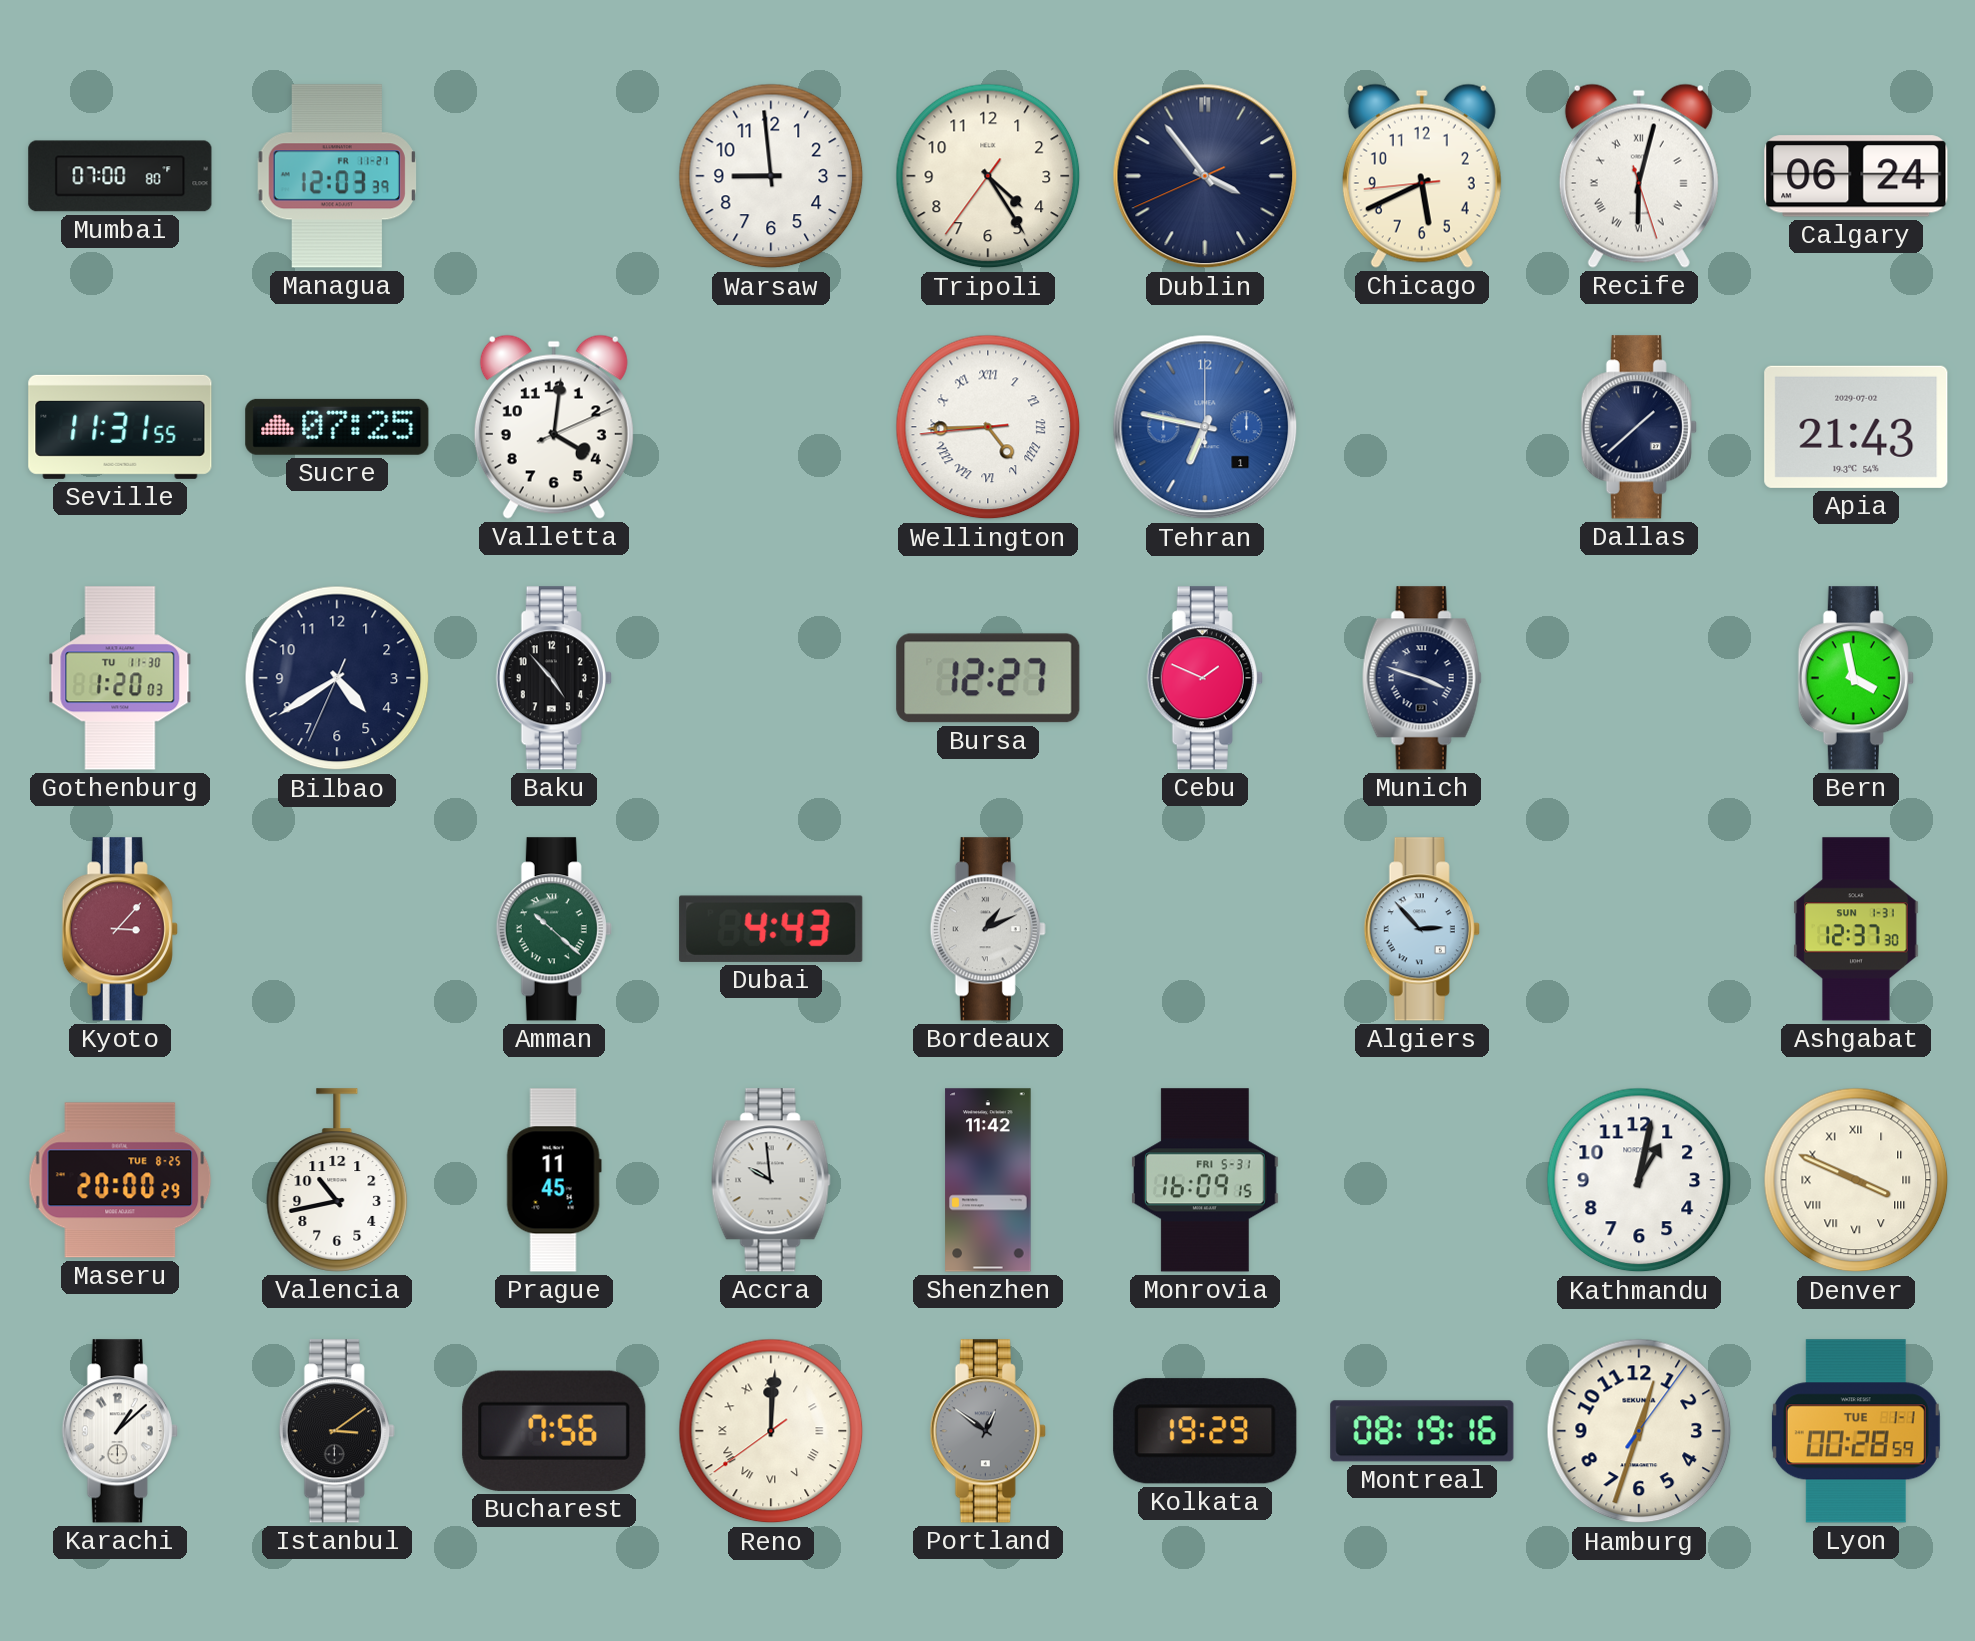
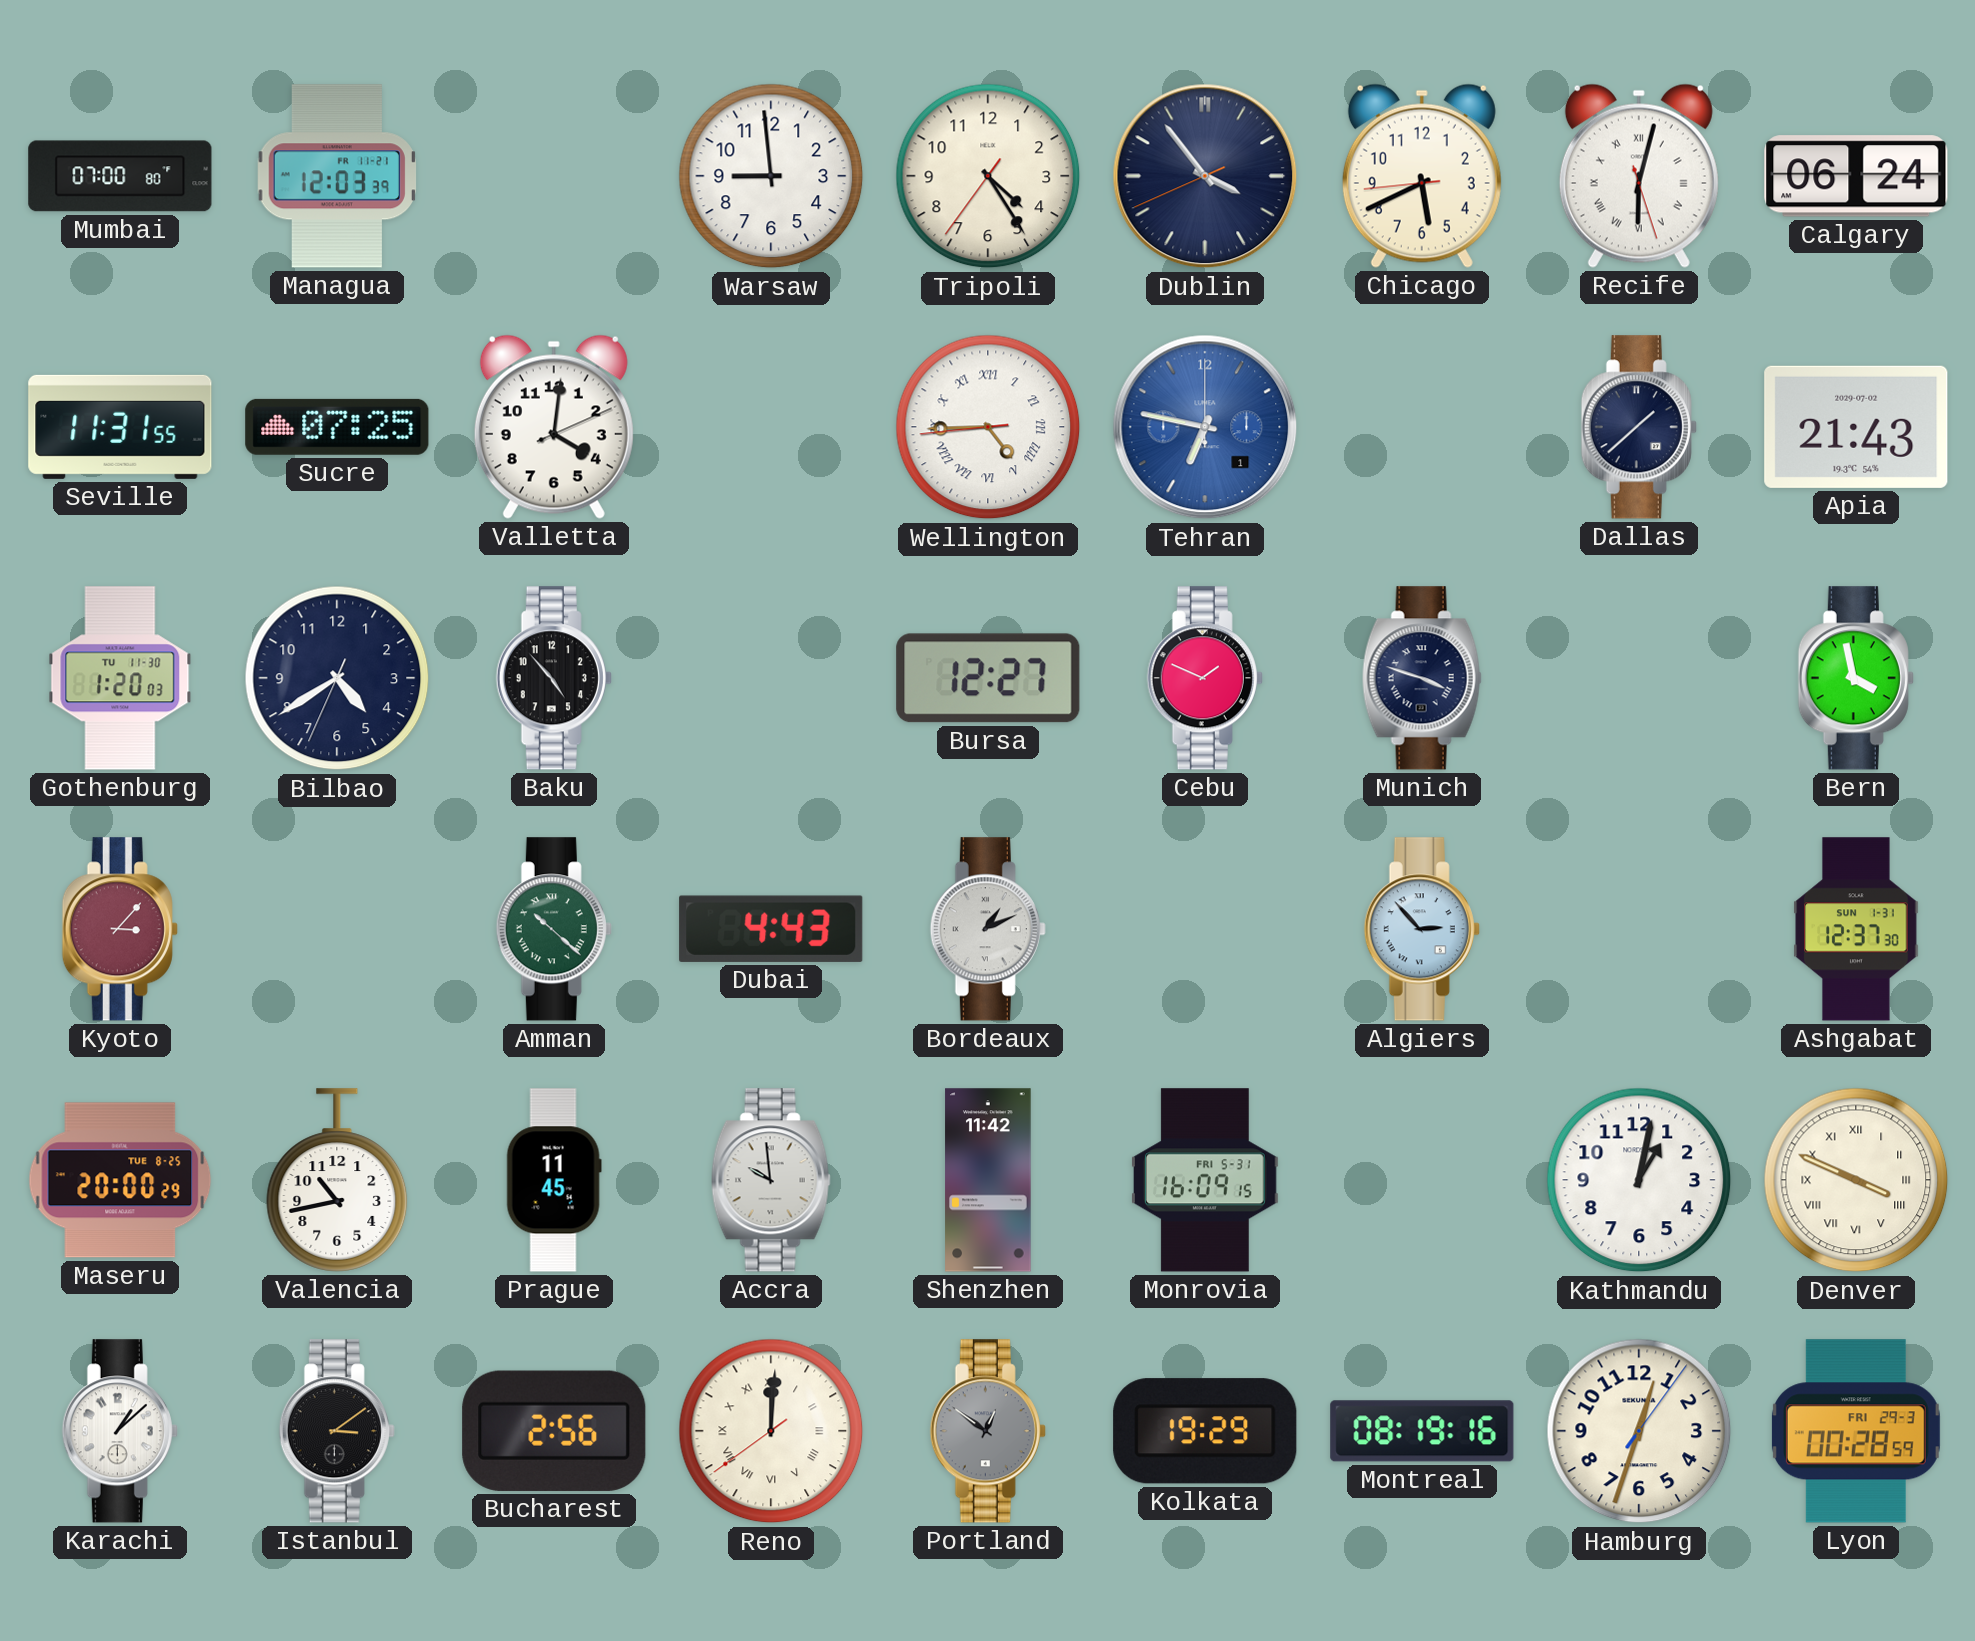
Bucharest: 7:56 -> 2:56
Lyon date: TUE 1-1 -> FRI 29-3
